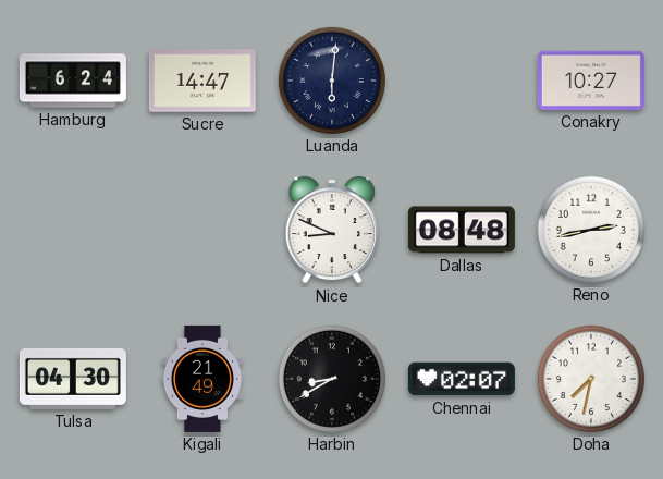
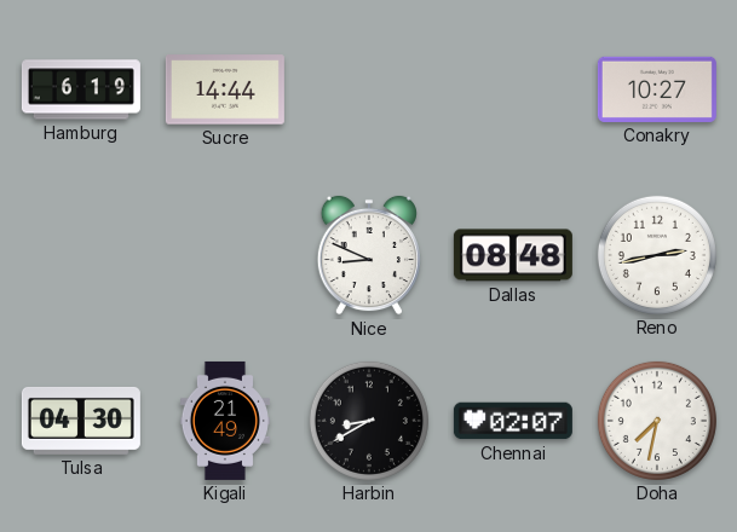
Hamburg: 6:24 -> 6:19
Sucre: 14:47 -> 14:44
Luanda: 6:01 -> none
